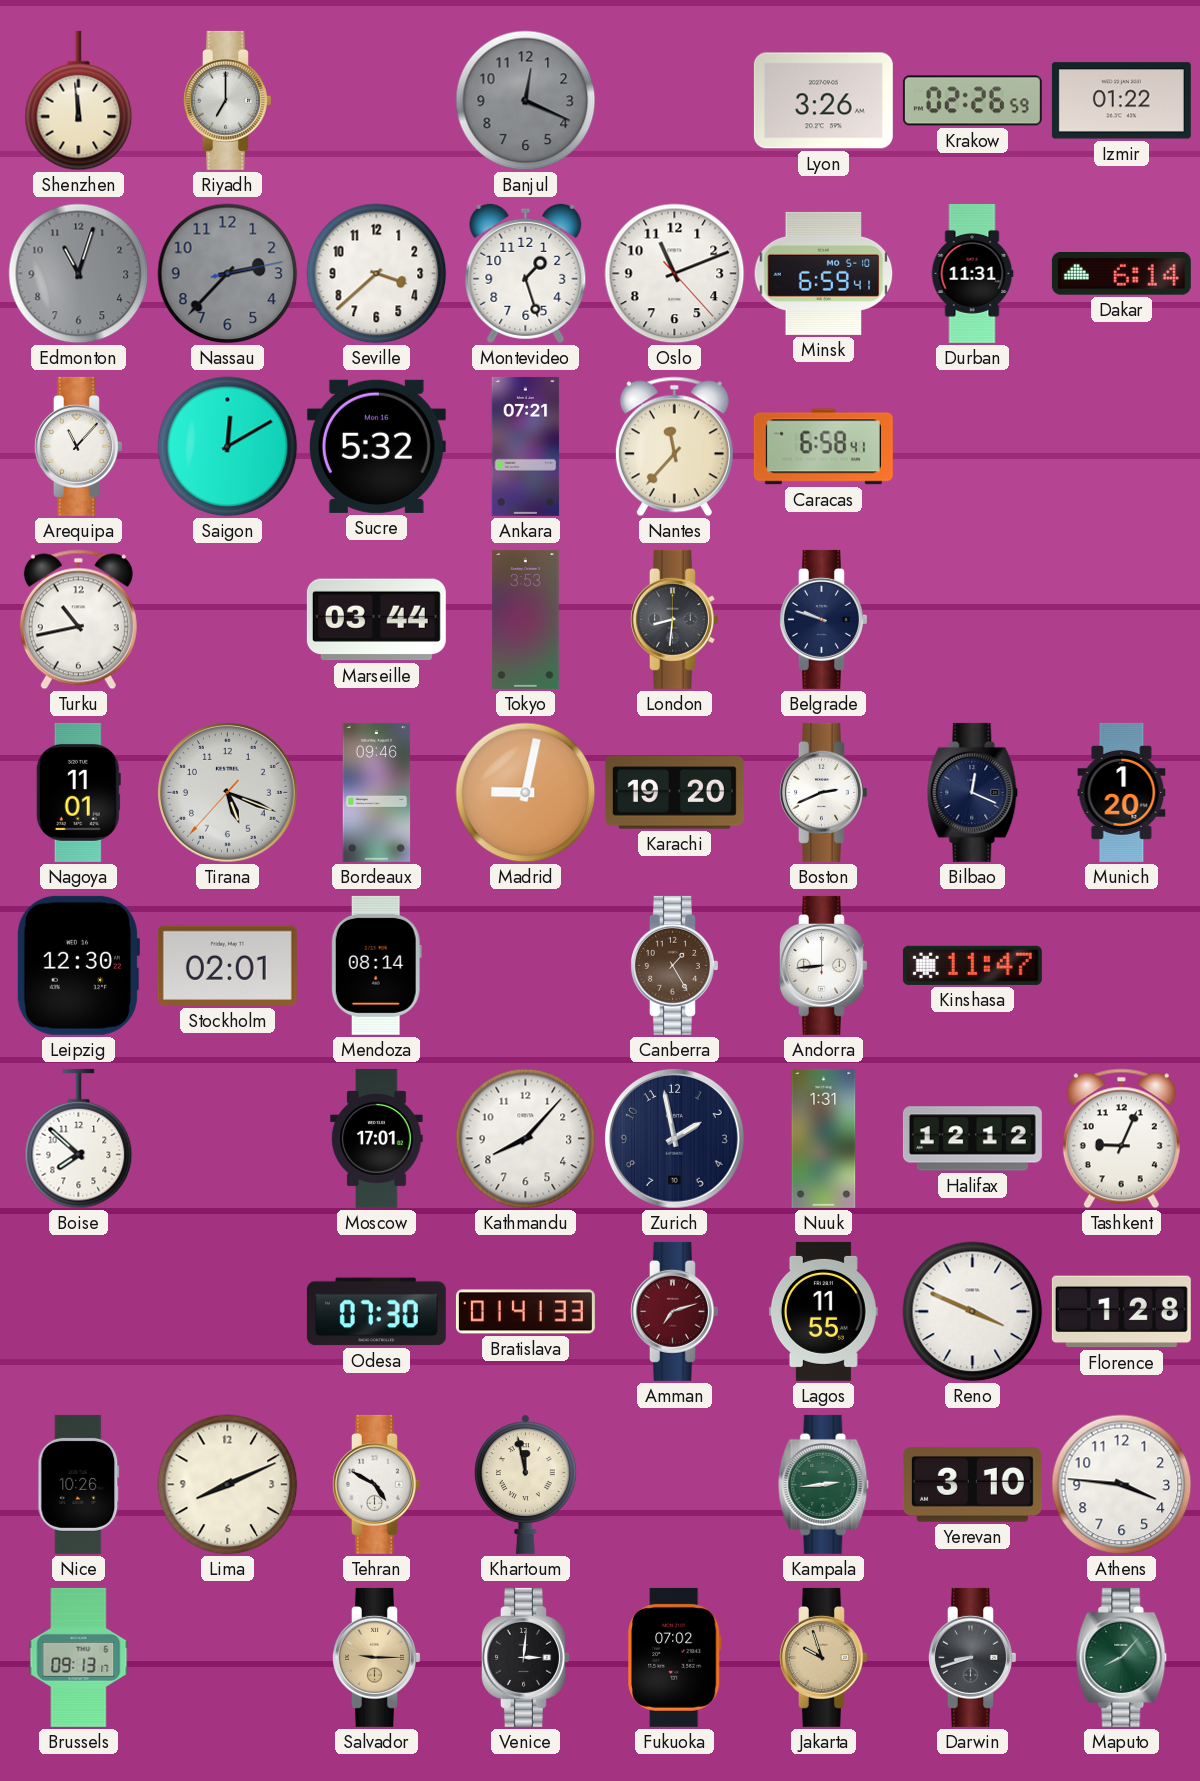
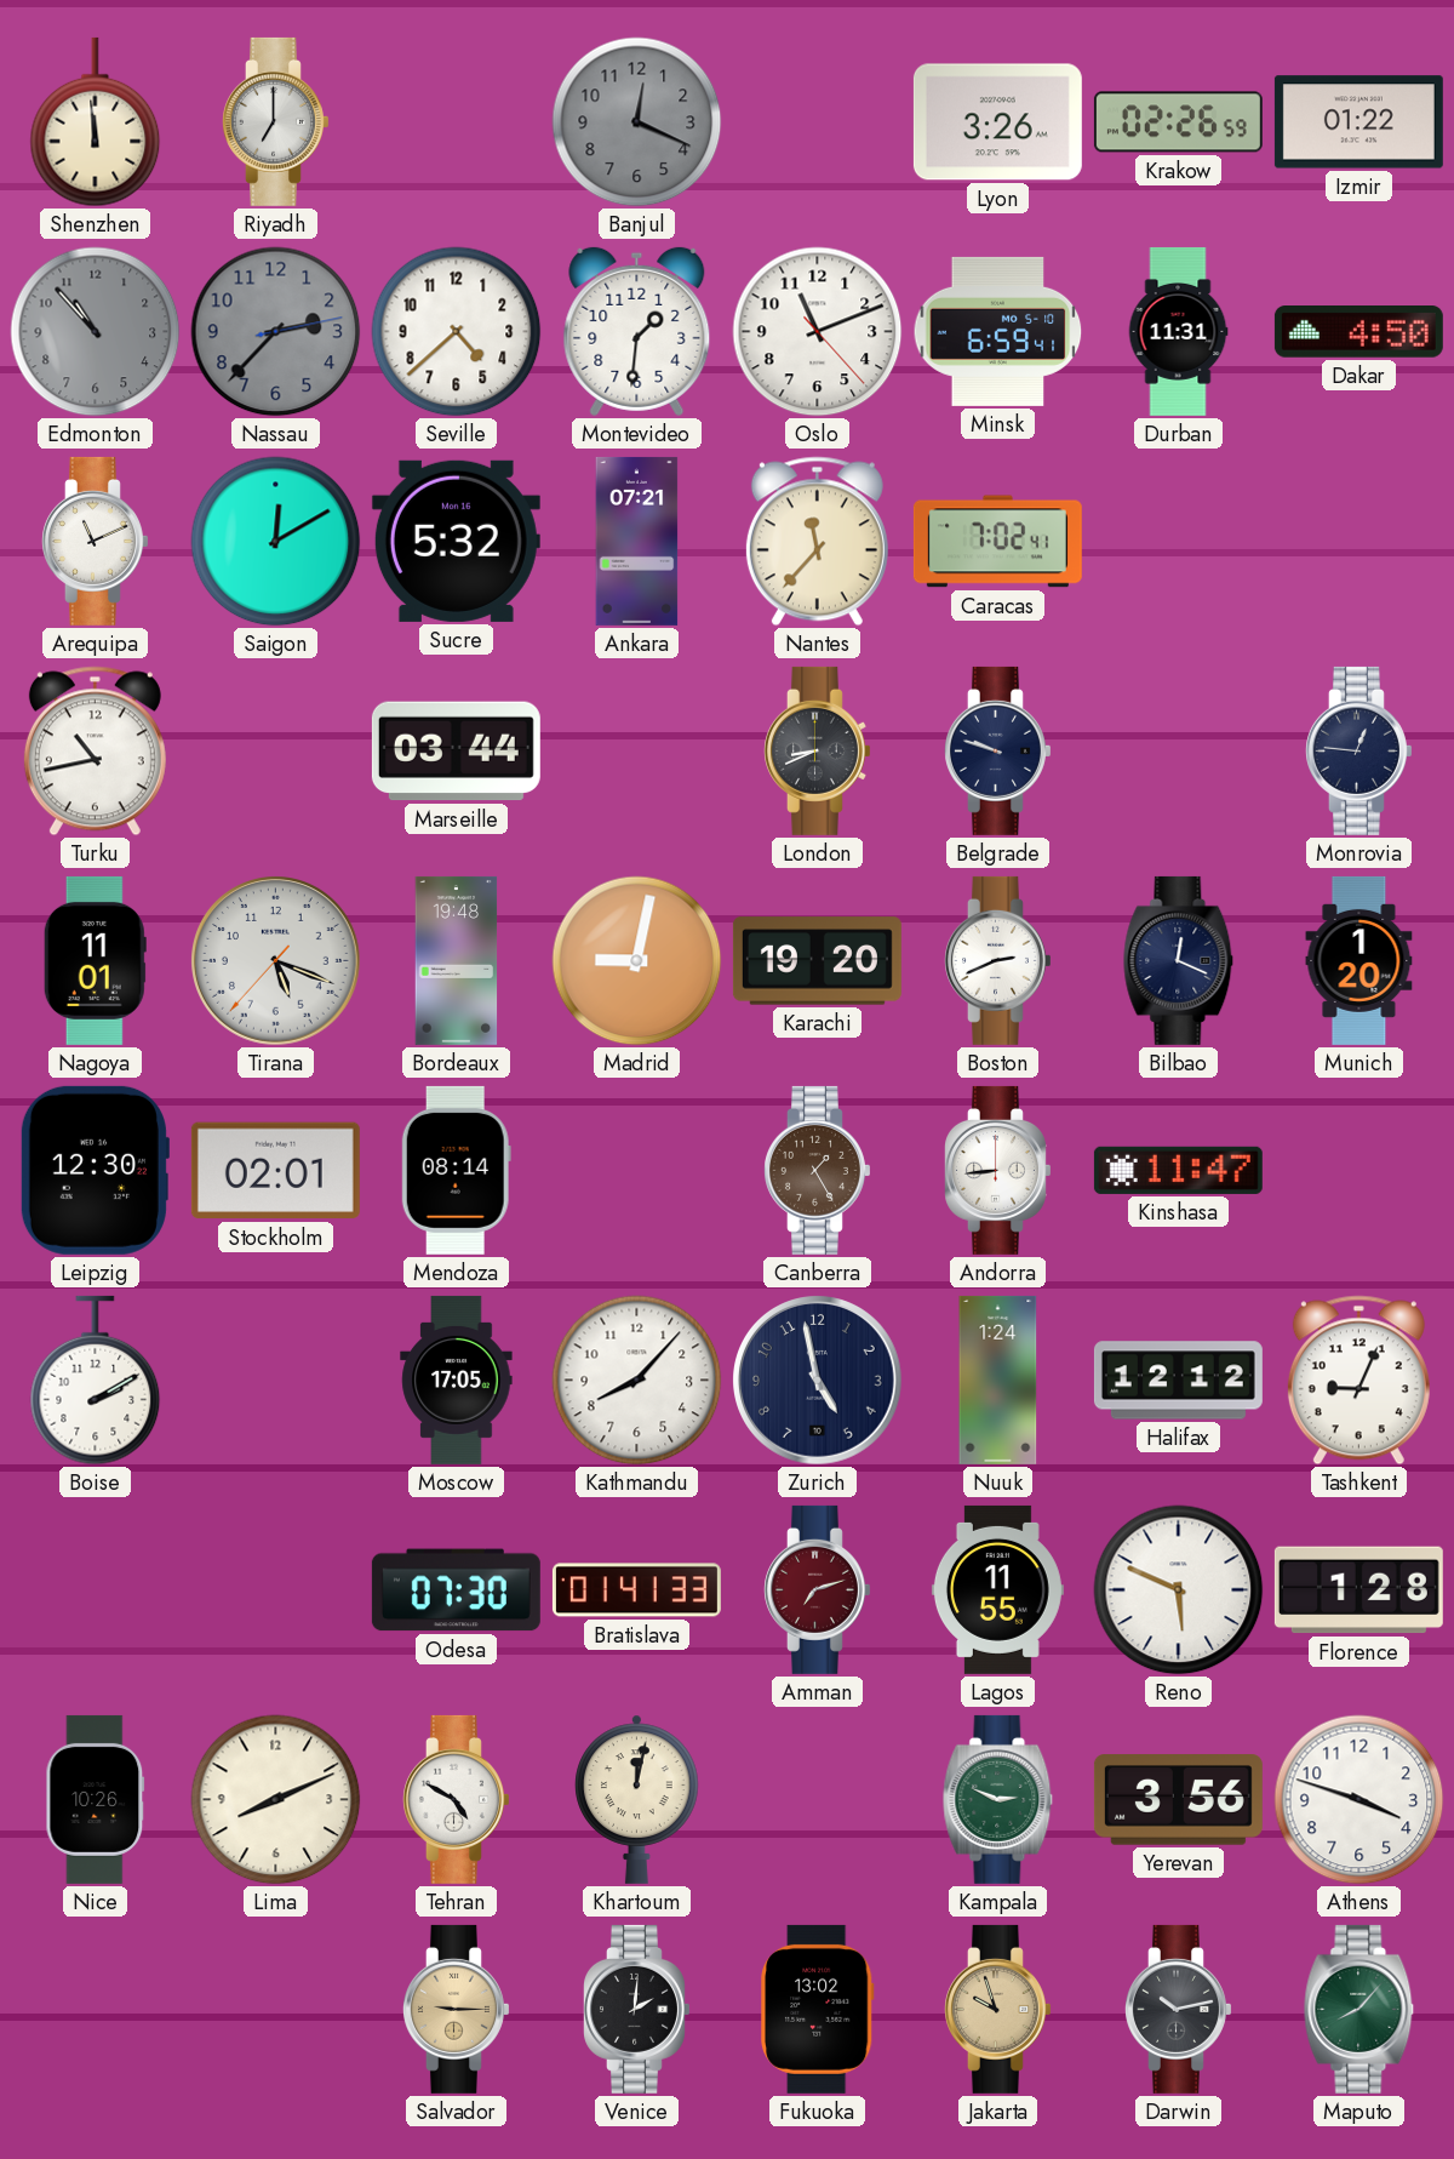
Edmonton: 11:03 -> 10:53
Seville: 3:38 -> 4:38
Montevideo: 1:27 -> 1:31
Dakar: 6:14 -> 4:50
Arequipa: 11:07 -> 11:11
Caracas: 6:58 -> 7:02
Tokyo: 3:53 -> none
London: 8:31 -> 8:41
Monrovia: none -> 12:46
Bordeaux: 09:46 -> 19:48
Boise: 7:52 -> 2:10
Moscow: 17:01 -> 17:05
Zurich: 1:58 -> 4:58
Nuuk: 1:31 -> 1:24
Reno: 3:49 -> 5:49
Khartoum: 11:58 -> 12:02
Kampala: 2:44 -> 2:49
Yerevan: 3:10 -> 3:56
Athens: 3:46 -> 3:48
Brussels: 09:13 -> none
Venice: 3:01 -> 2:01
Fukuoka: 07:02 -> 13:02
Darwin: 8:42 -> 10:13
